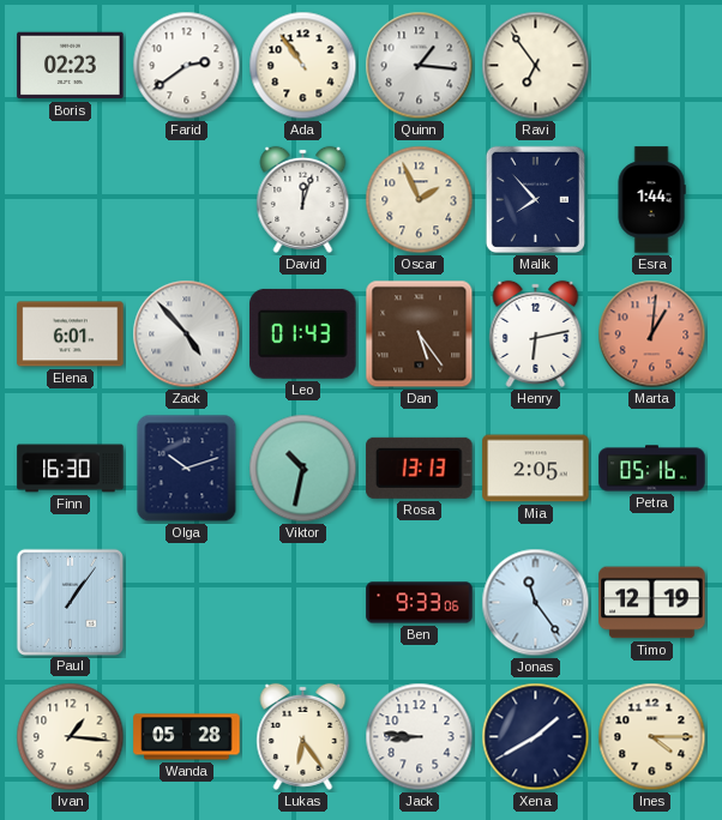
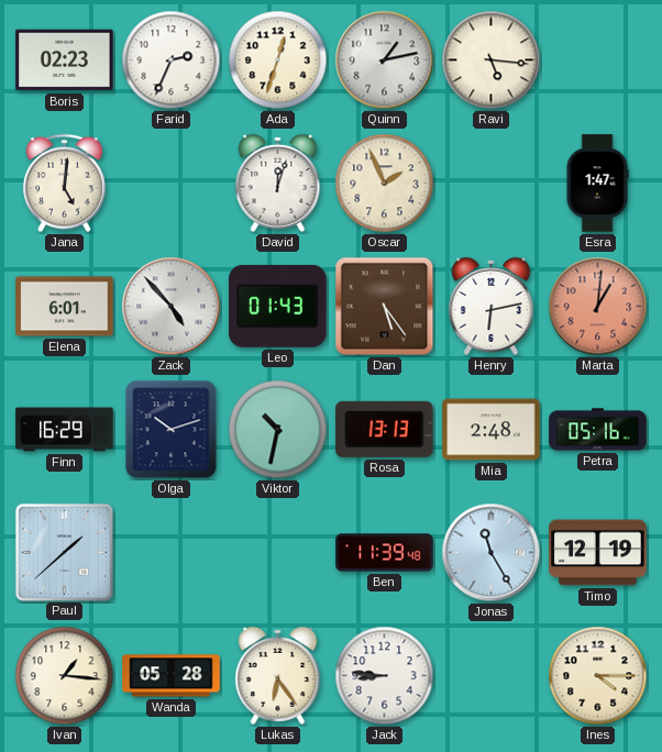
Farid: 2:39 -> 2:34
Ada: 10:54 -> 12:33
Quinn: 1:16 -> 1:13
Ravi: 6:54 -> 5:16
Jana: none -> 5:01
Malik: 7:53 -> none
Esra: 1:44 -> 1:47
Finn: 16:30 -> 16:29
Mia: 2:05 -> 2:48
Paul: 1:06 -> 1:38
Ben: 9:33 -> 11:39
Jonas: 11:24 -> 11:25
Xena: 1:40 -> none
